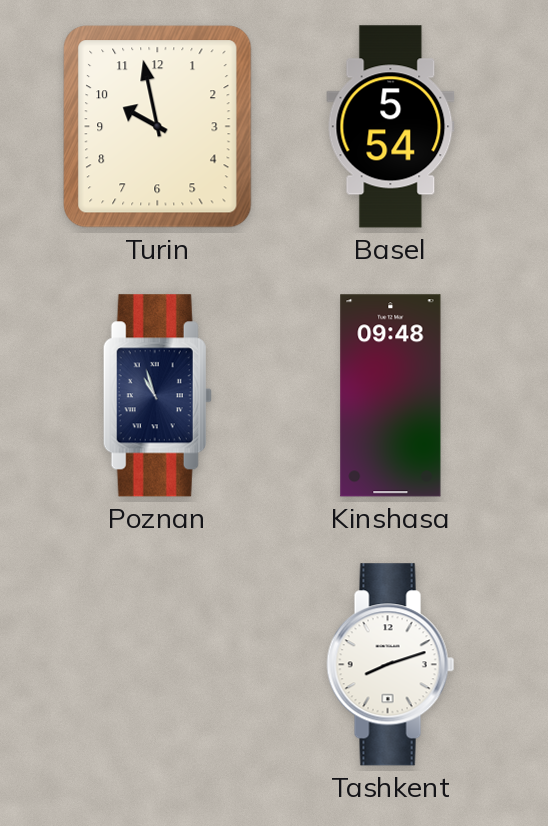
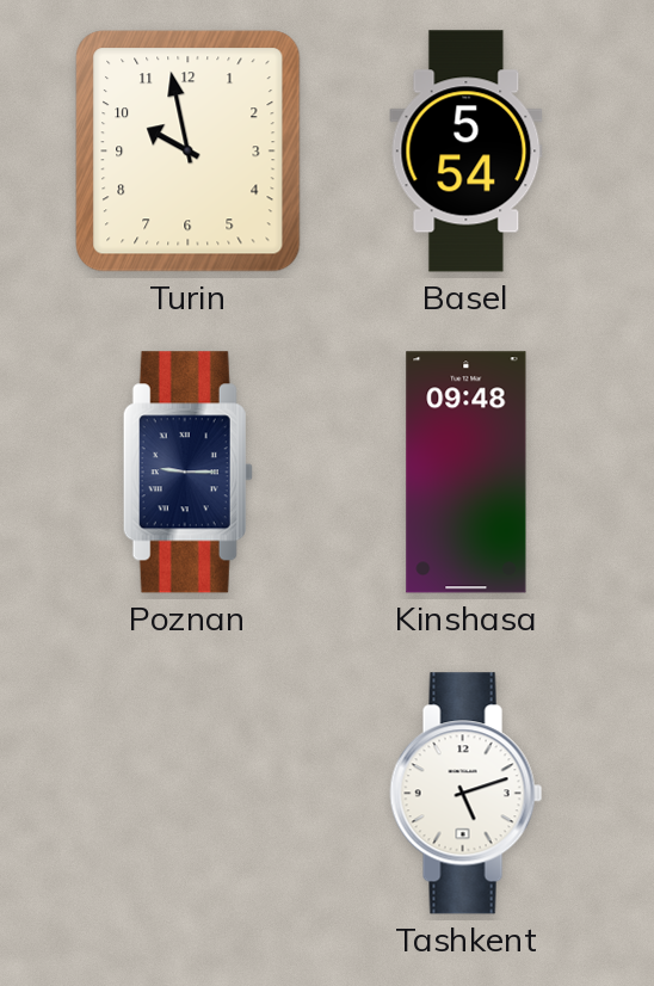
Poznan: 10:57 -> 9:15
Tashkent: 8:12 -> 5:12
